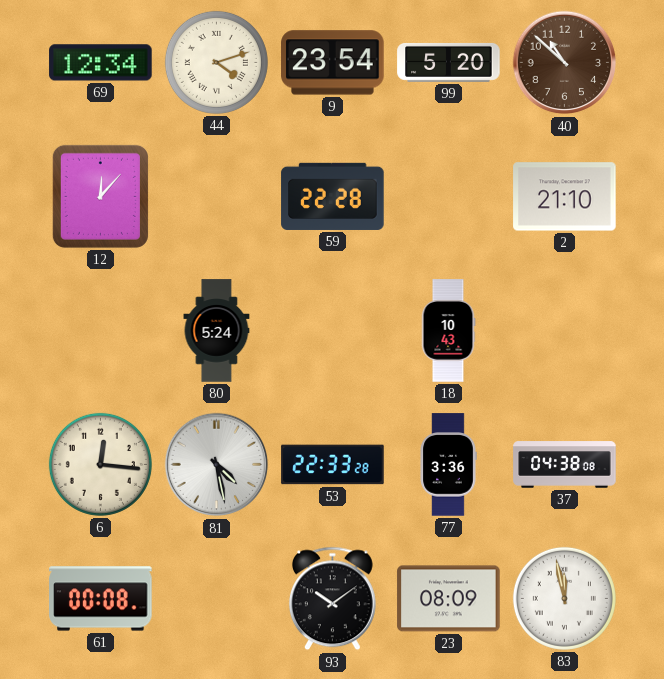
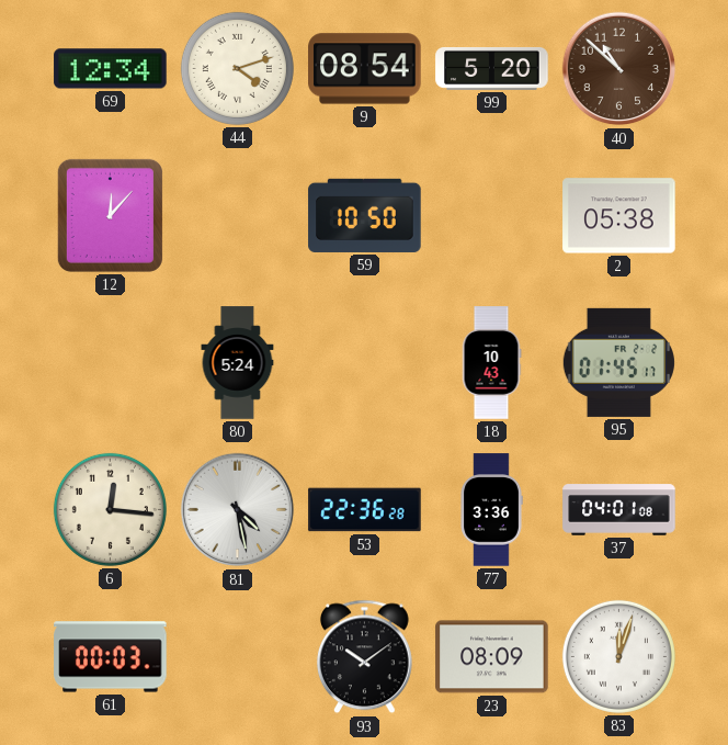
9: 23:54 -> 08:54
59: 22:28 -> 10:50
2: 21:10 -> 05:38
95: none -> 01:45
53: 22:33 -> 22:36
37: 04:38 -> 04:01
61: 00:08 -> 00:03
83: 11:58 -> 12:03
